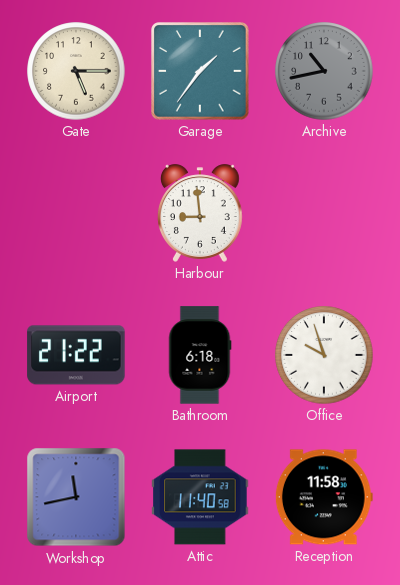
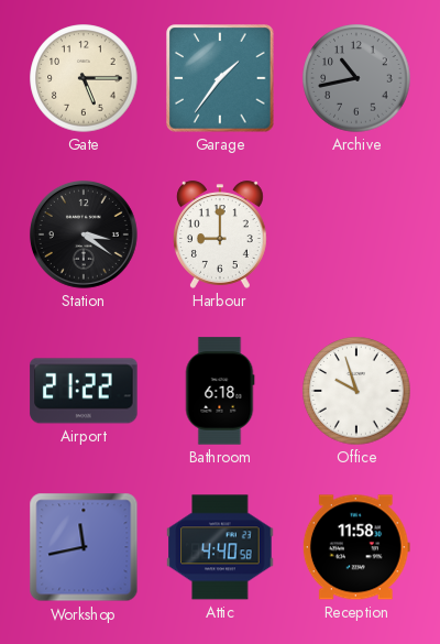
Station: none -> 3:21
Harbour: 8:59 -> 9:00
Attic: 11:40 -> 4:40
